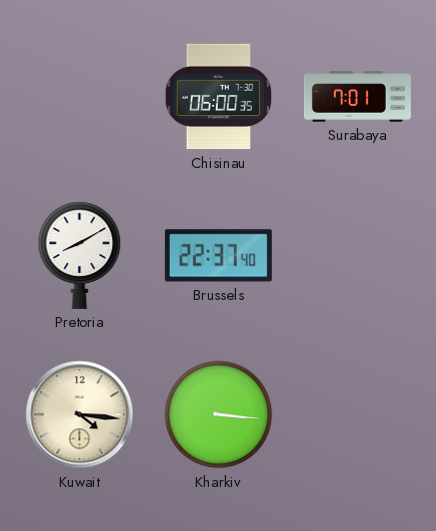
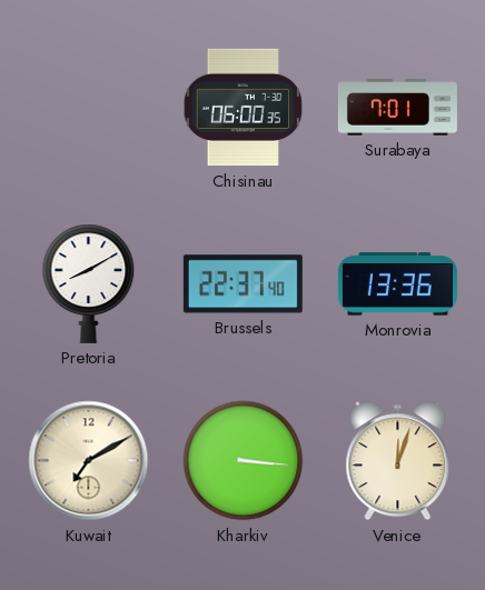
Monrovia: none -> 13:36
Kuwait: 4:16 -> 7:10
Venice: none -> 12:03
